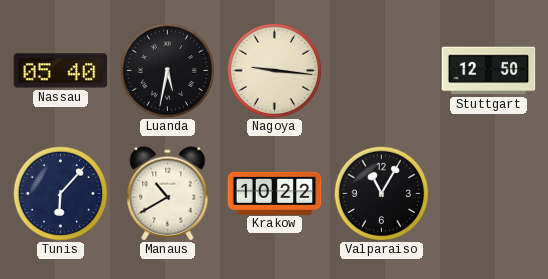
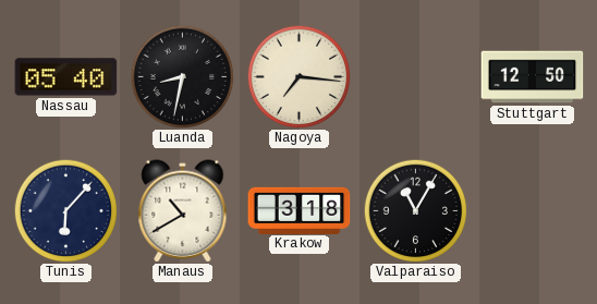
Luanda: 5:32 -> 8:32
Nagoya: 9:16 -> 7:16
Krakow: 10:22 -> 3:18
